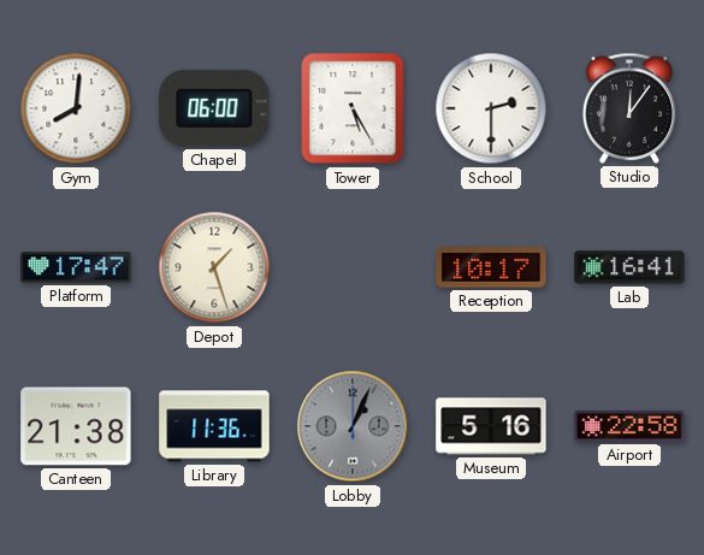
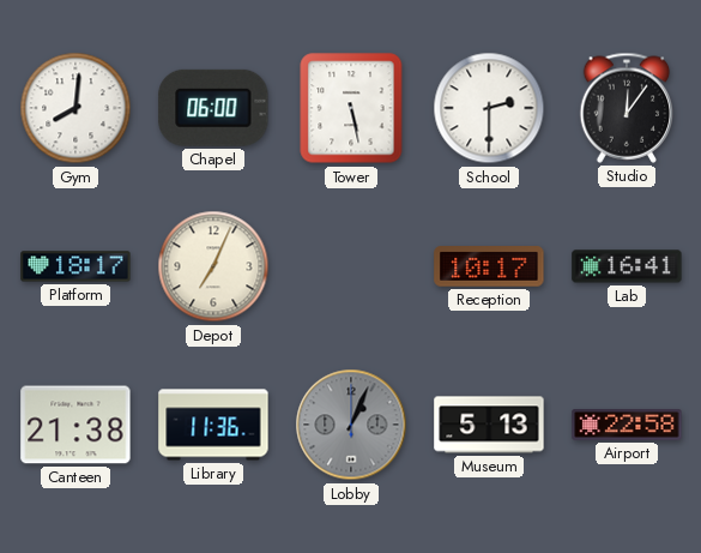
Tower: 5:25 -> 5:28
Platform: 17:47 -> 18:17
Depot: 1:27 -> 7:04
Museum: 5:16 -> 5:13
